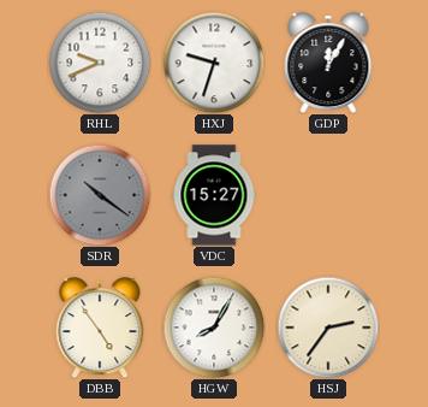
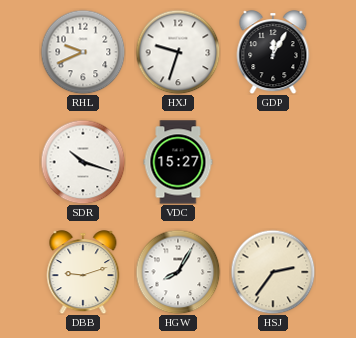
SDR: 10:21 -> 10:18
SDR dial: grey -> white
DBB: 4:54 -> 9:12
